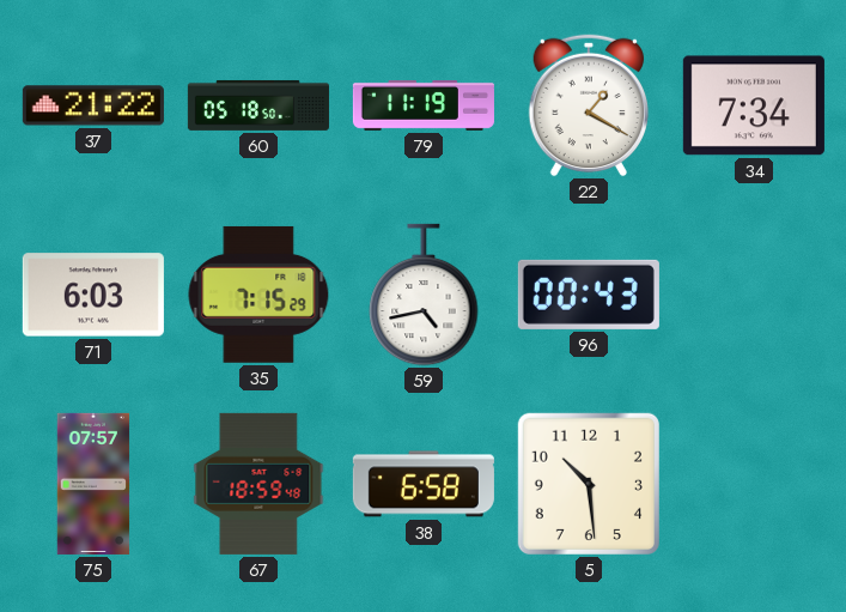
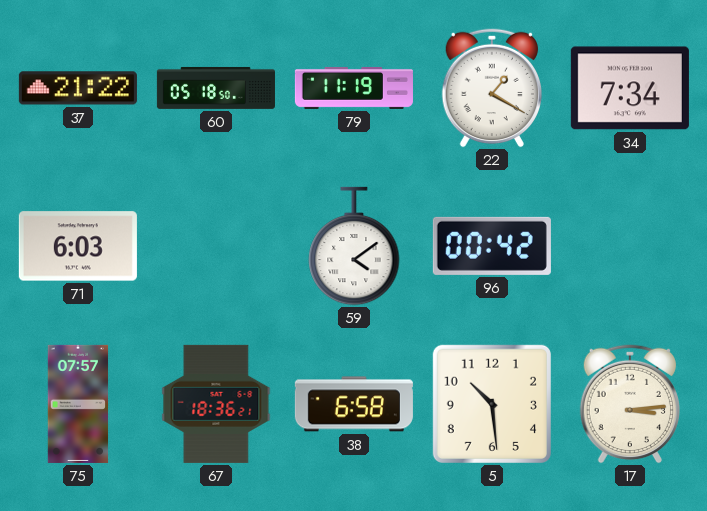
35: 7:15 -> none
59: 4:43 -> 4:09
96: 00:43 -> 00:42
67: 18:59 -> 18:36
17: none -> 3:14
